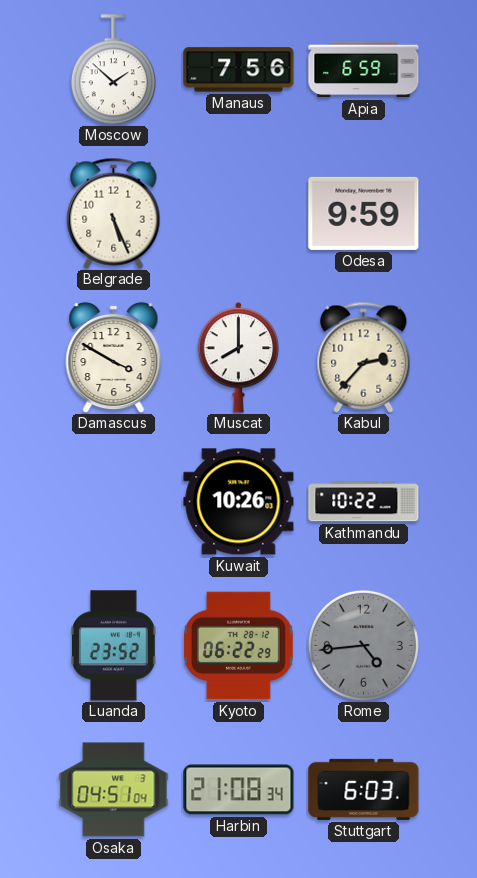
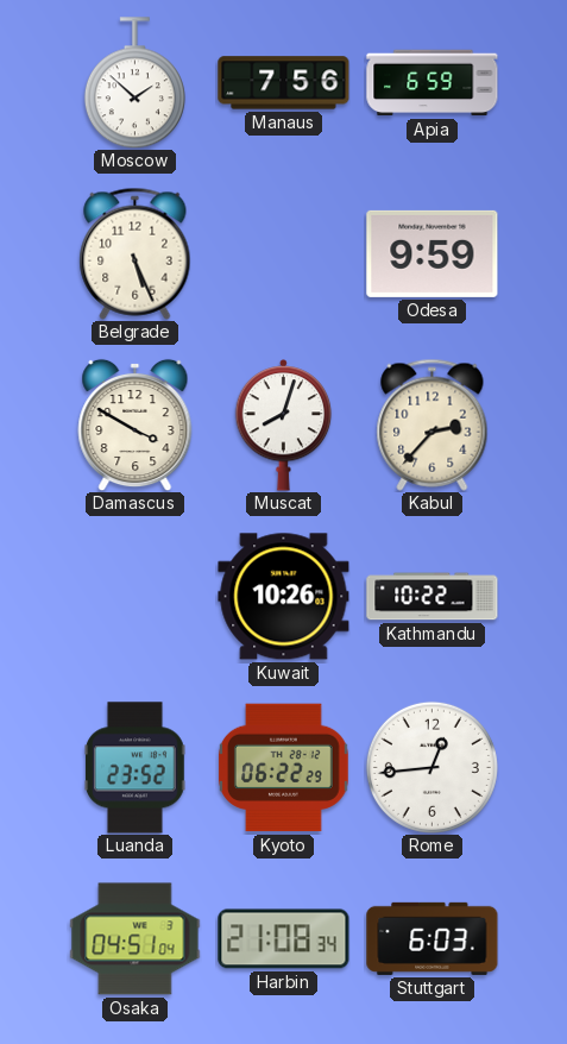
Muscat: 8:00 -> 8:03
Rome: 4:44 -> 12:44
Rome dial: grey -> white
